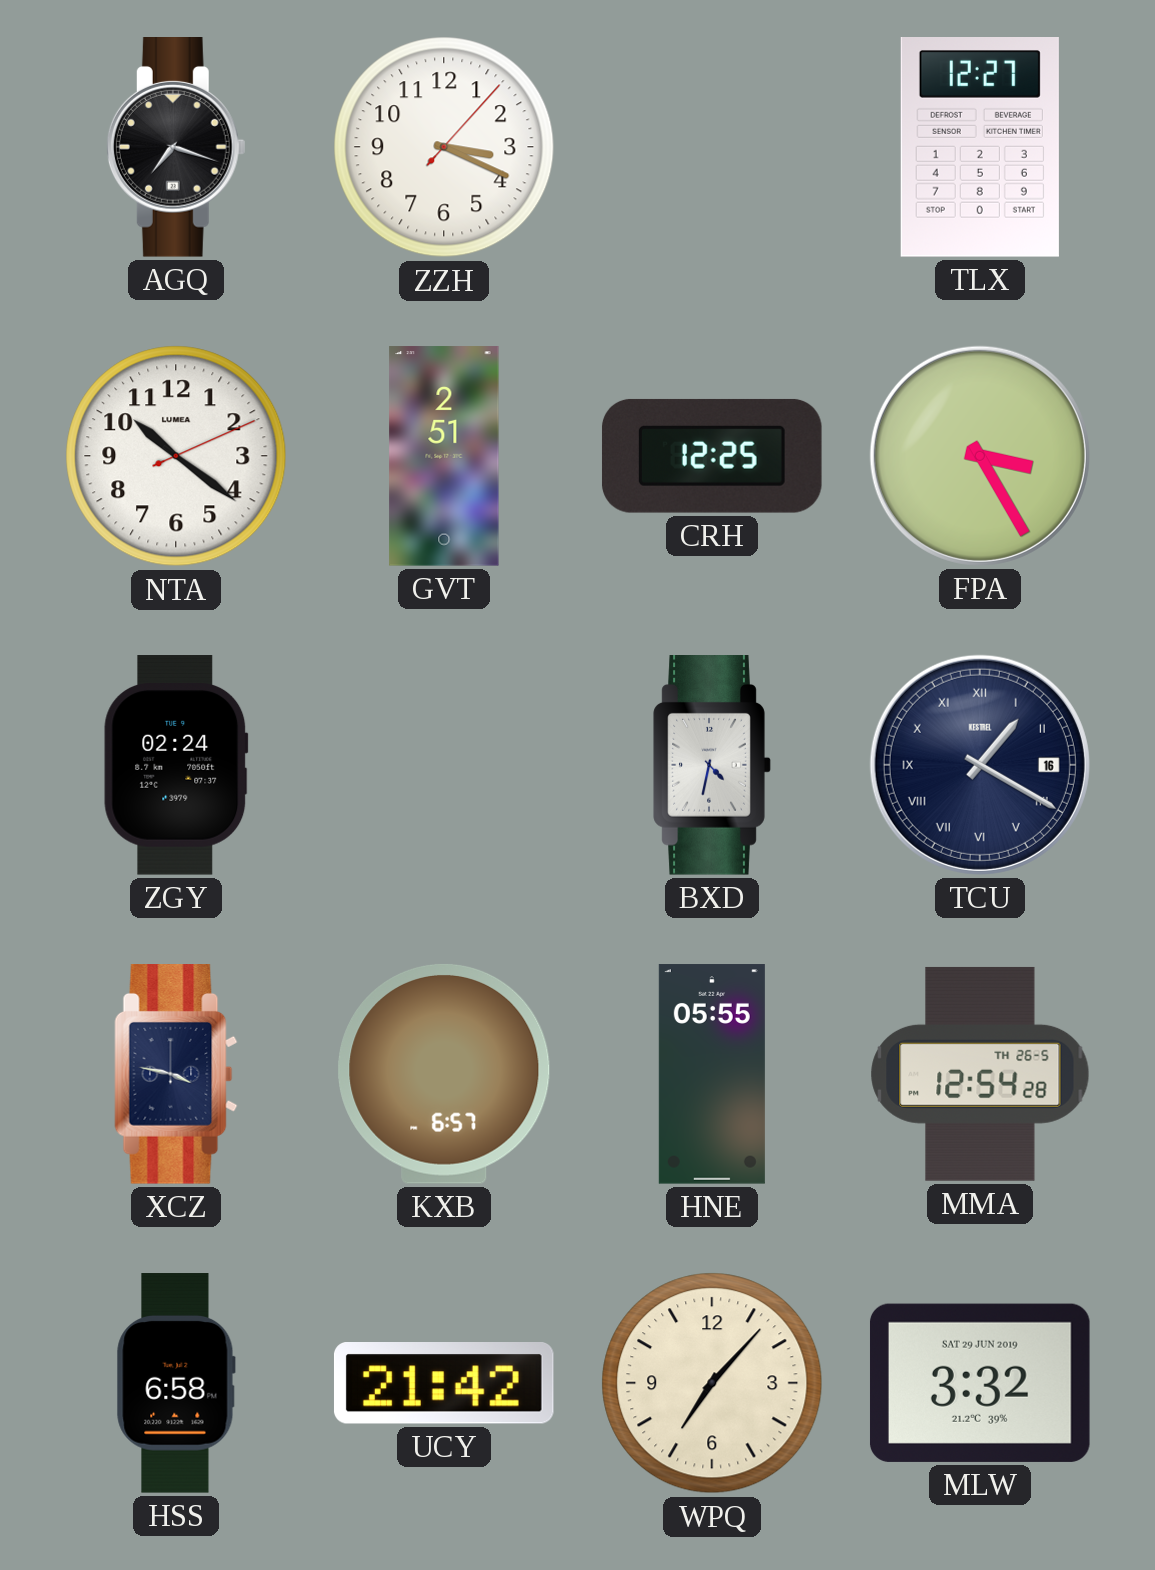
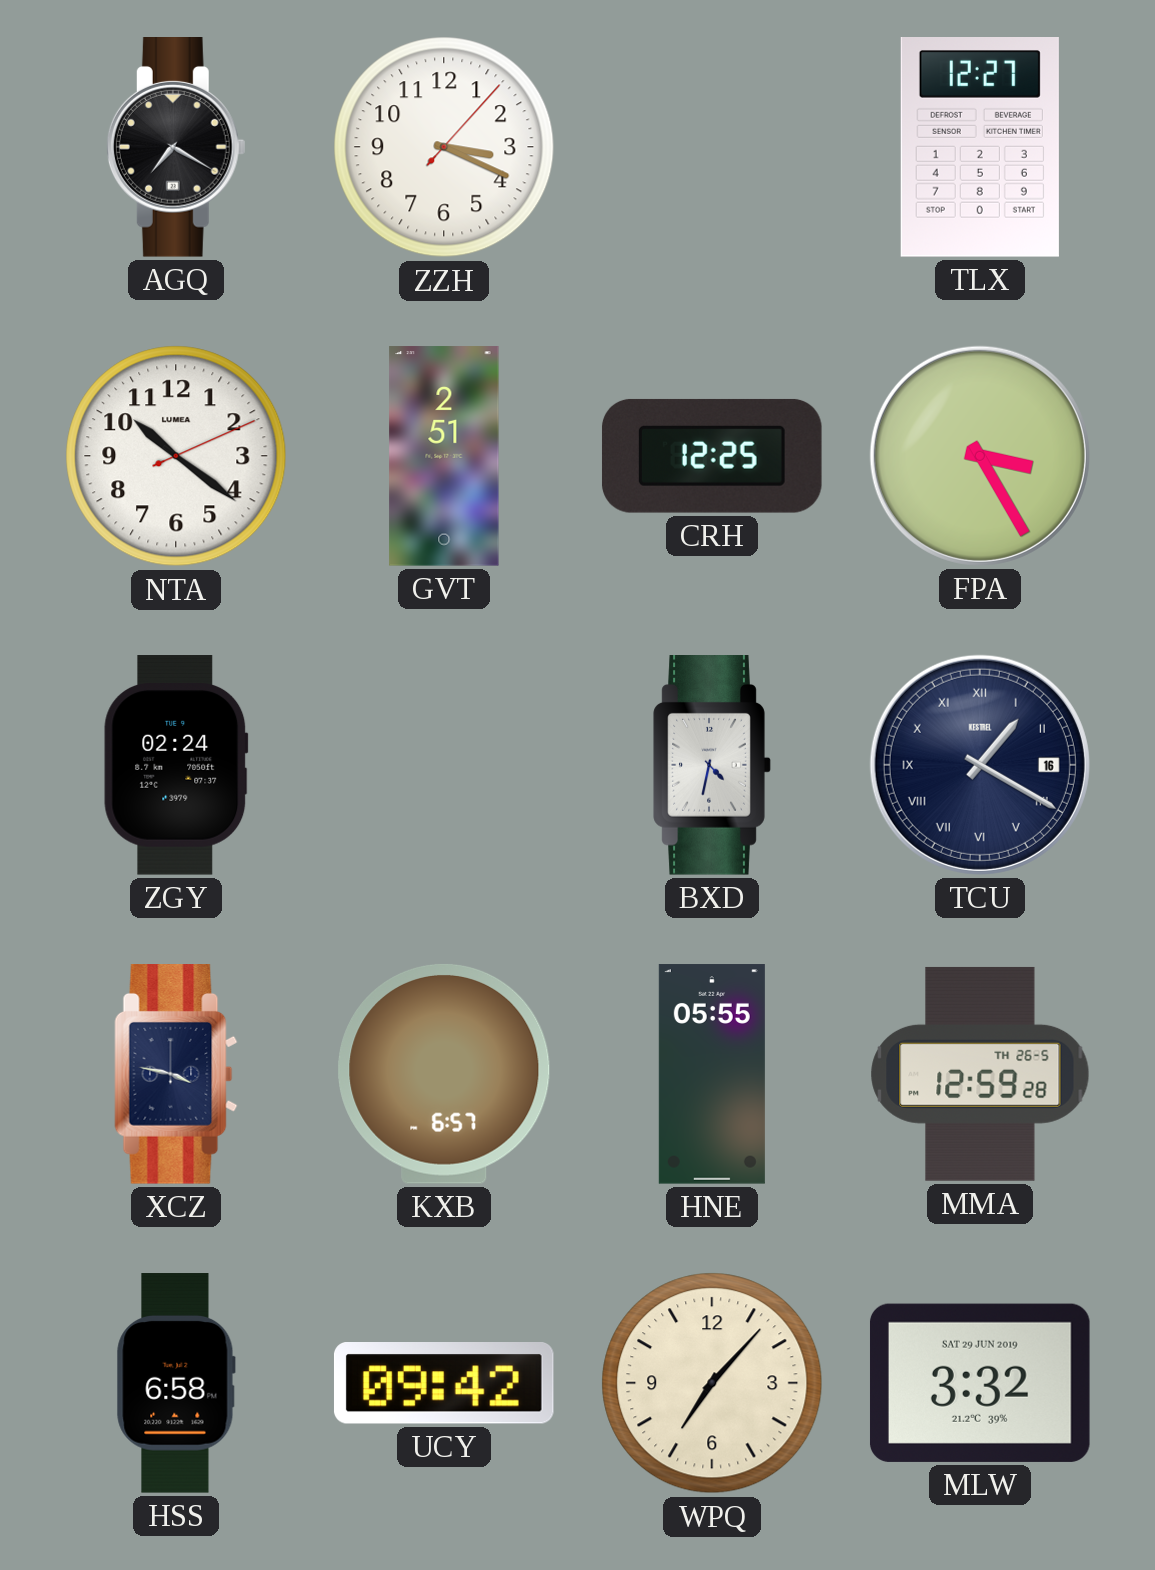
AGQ: 7:18 -> 7:20
MMA: 12:54 -> 12:59
UCY: 21:42 -> 09:42
